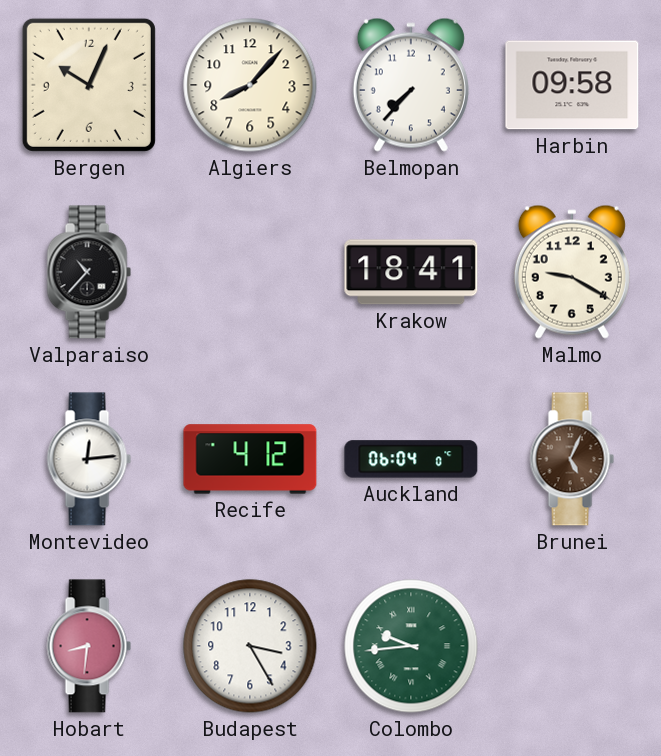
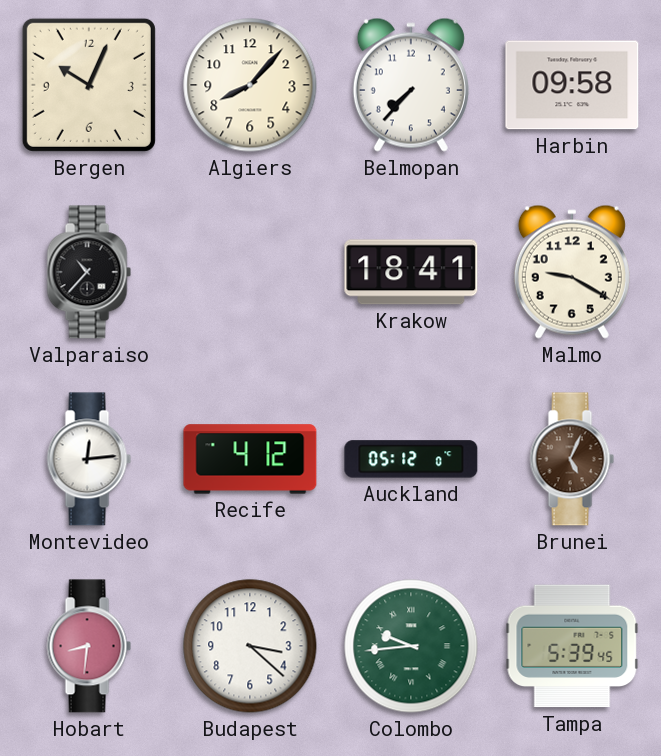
Auckland: 06:04 -> 05:12
Budapest: 3:25 -> 3:22
Tampa: none -> 5:39
